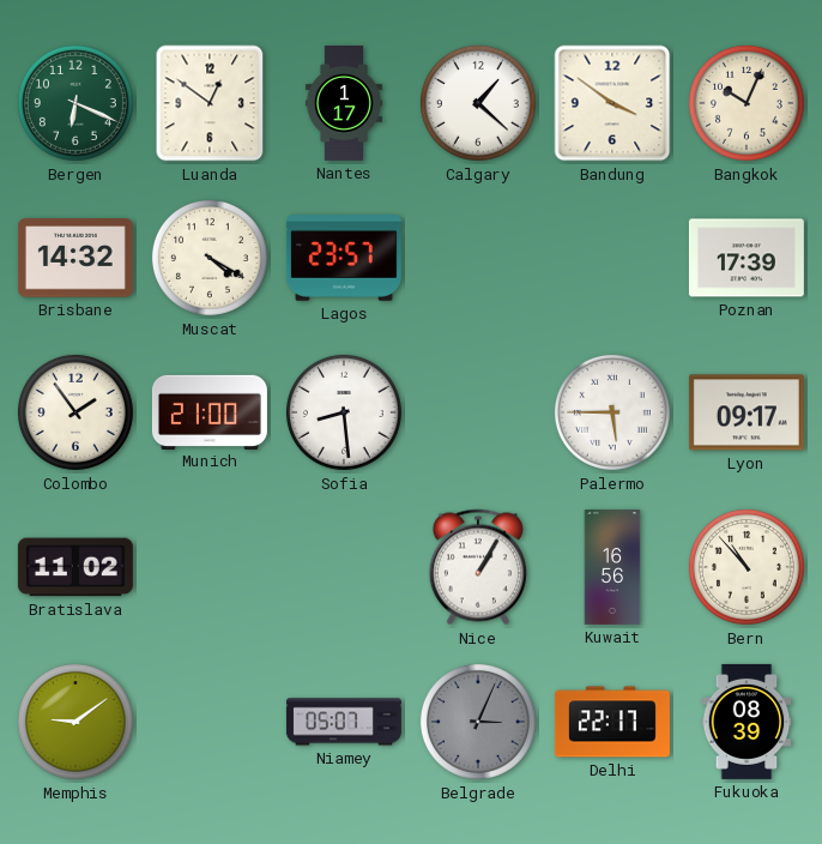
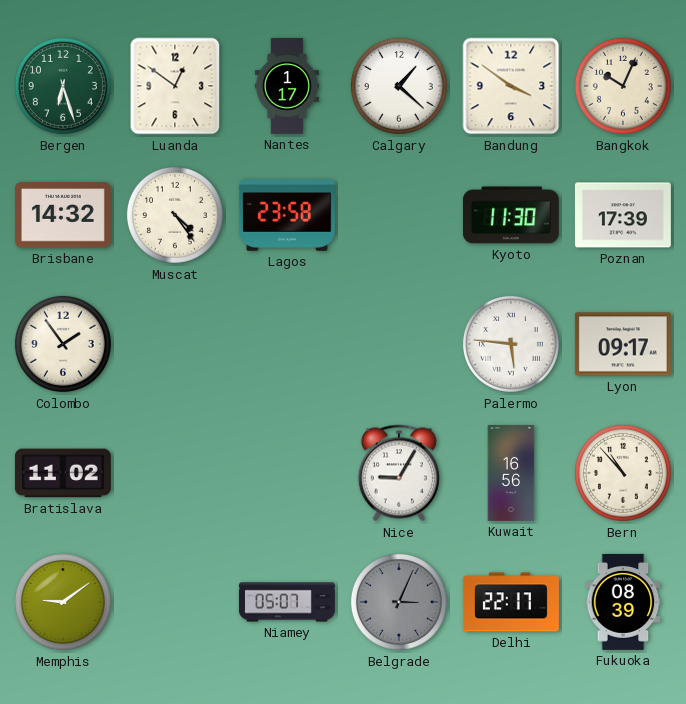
Bergen: 6:19 -> 6:27
Muscat: 4:20 -> 4:24
Lagos: 23:57 -> 23:58
Kyoto: none -> 11:30
Munich: 21:00 -> none
Sofia: 8:29 -> none
Palermo: 5:45 -> 5:46
Nice: 1:05 -> 9:05
